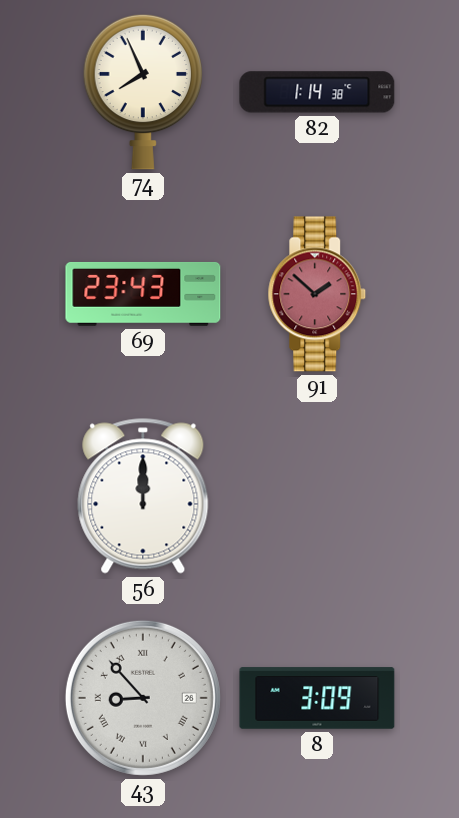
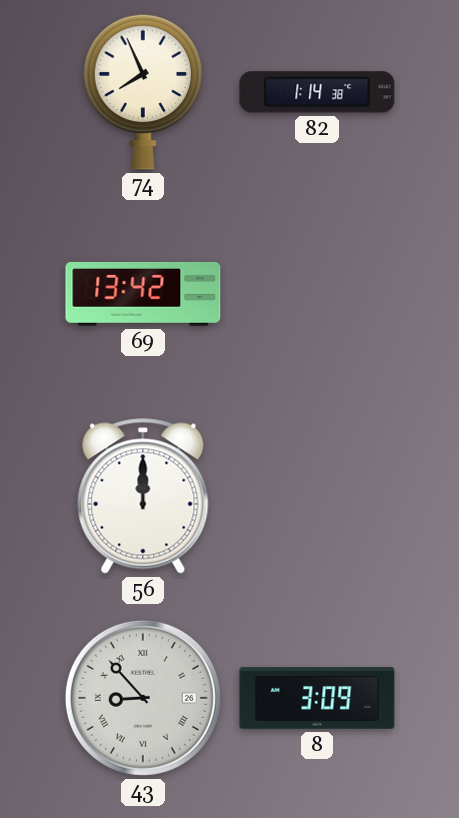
69: 23:43 -> 13:42
91: 1:52 -> none
